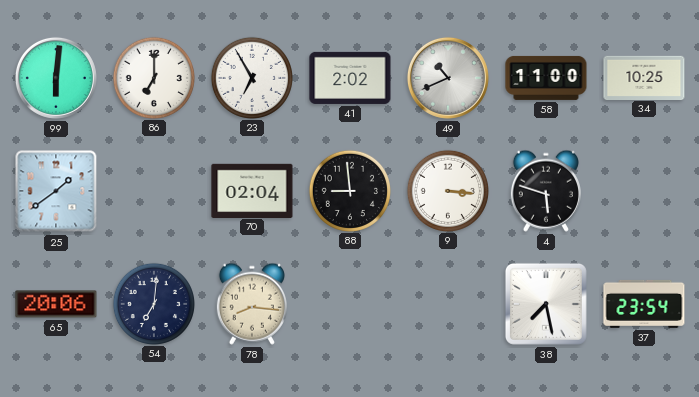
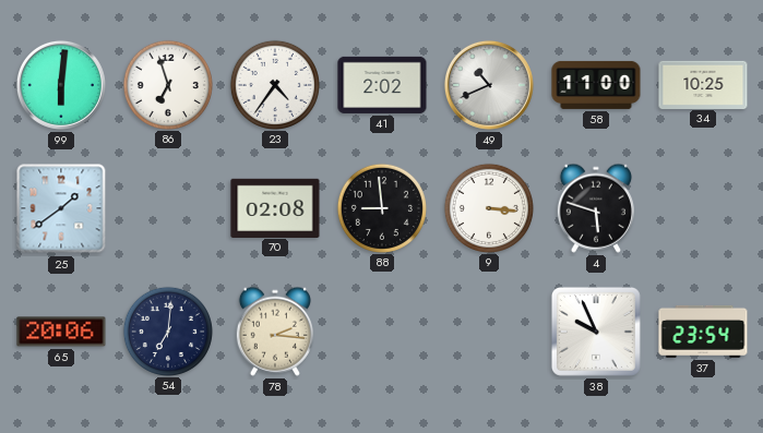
86: 7:00 -> 6:57
23: 6:55 -> 4:36
70: 02:04 -> 02:08
78: 8:16 -> 2:16
38: 7:28 -> 9:56
